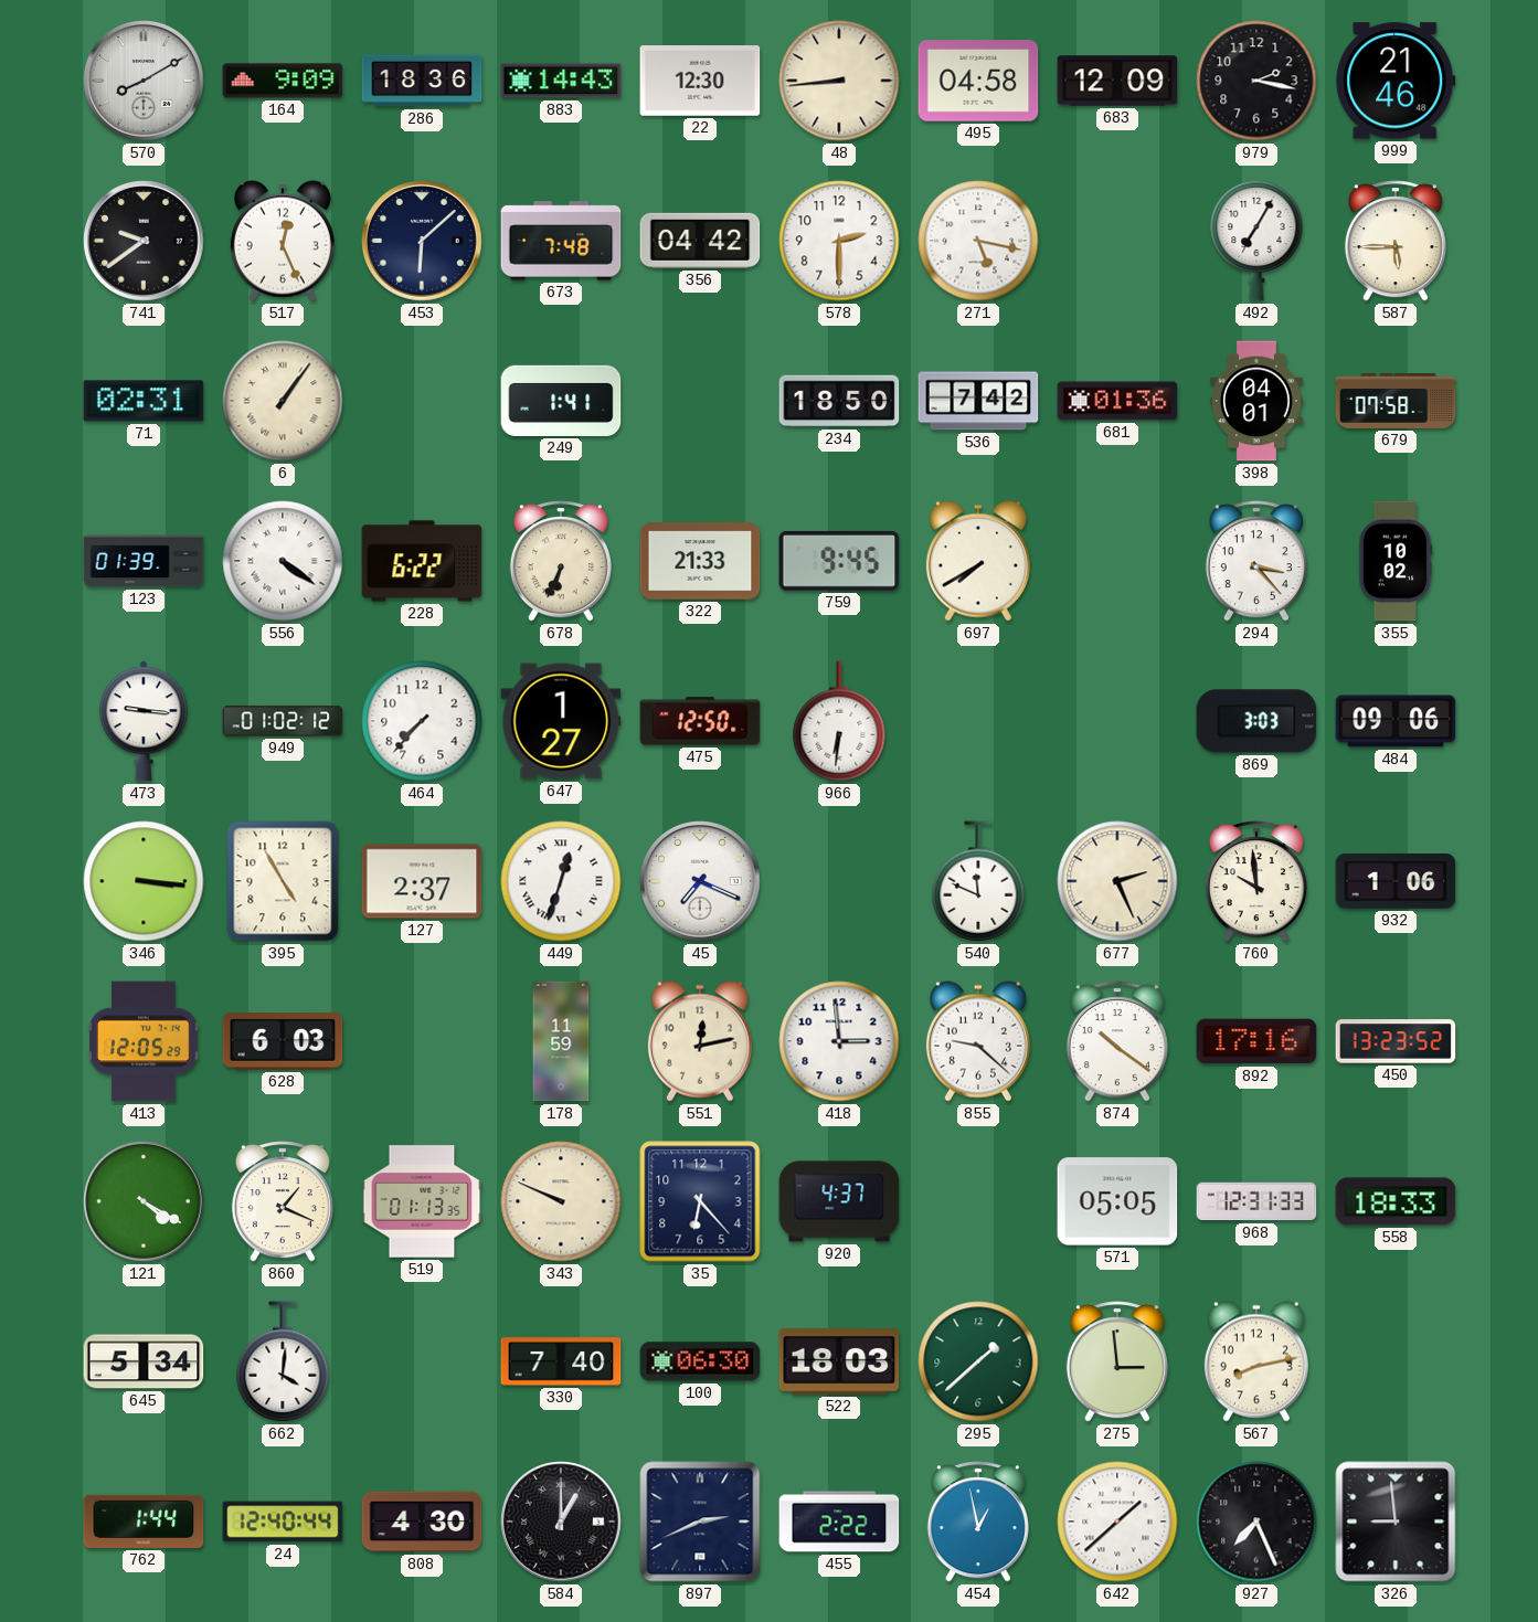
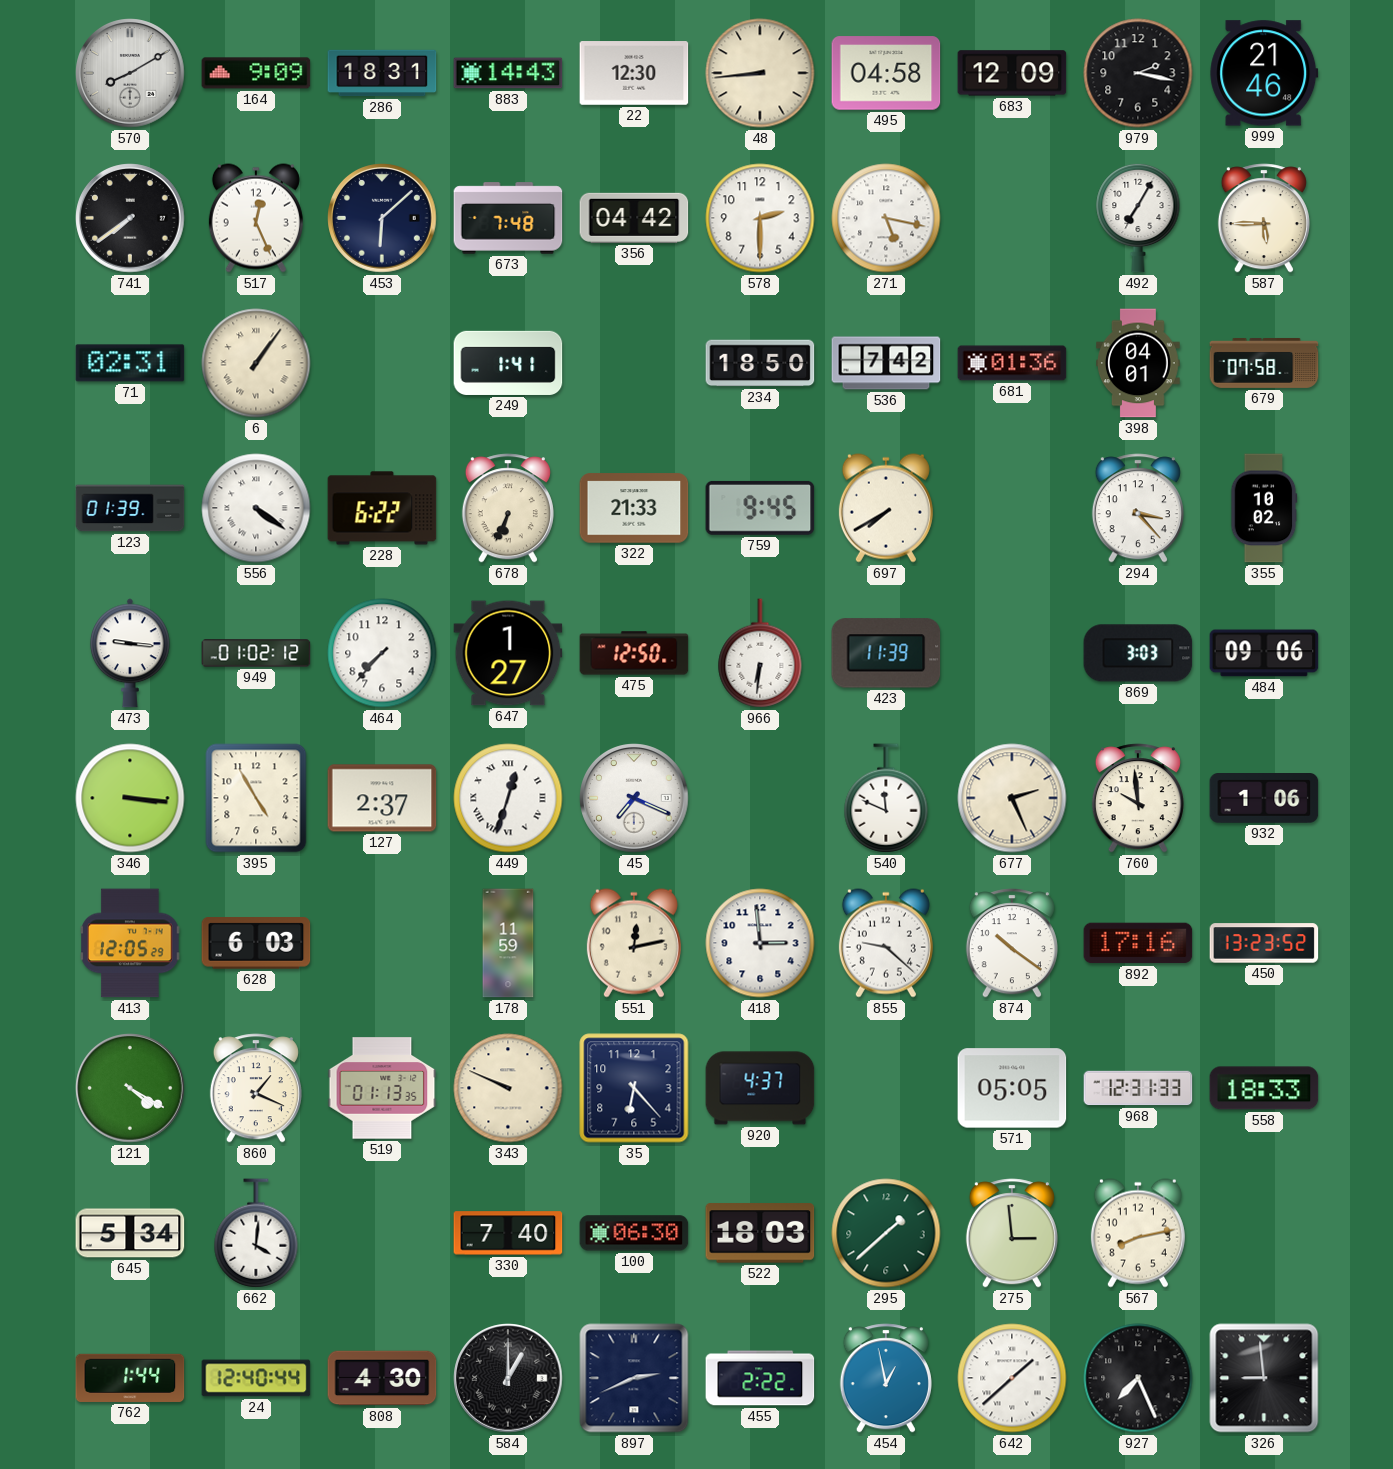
286: 18:36 -> 18:31
741: 9:39 -> 7:39
423: none -> 11:39
